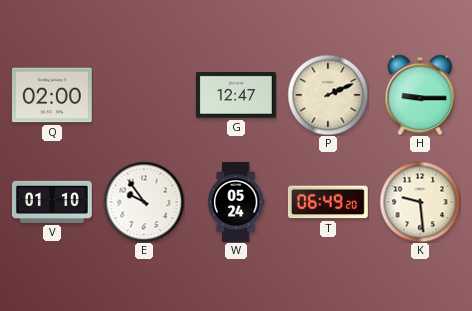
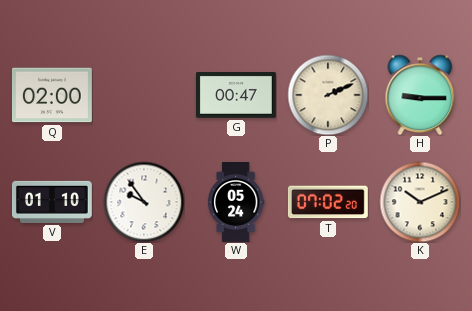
G: 12:47 -> 00:47
T: 06:49 -> 07:02
K: 9:29 -> 10:11
